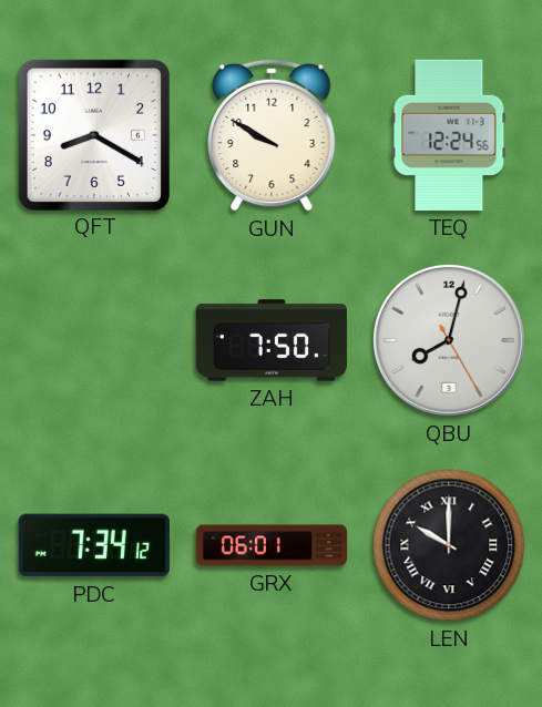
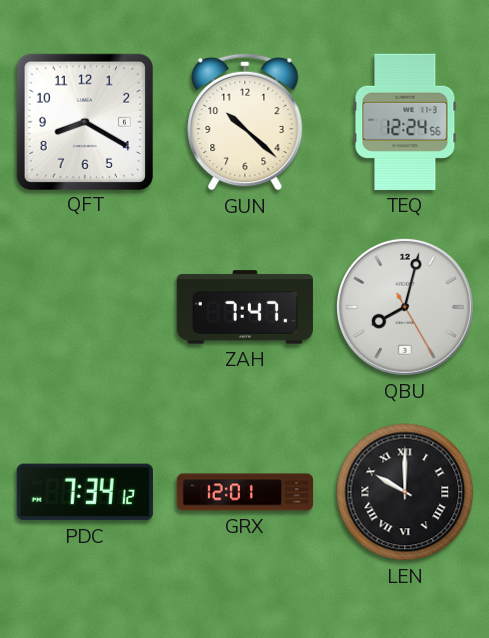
GUN: 9:50 -> 10:22
ZAH: 7:50 -> 7:47
GRX: 06:01 -> 12:01
